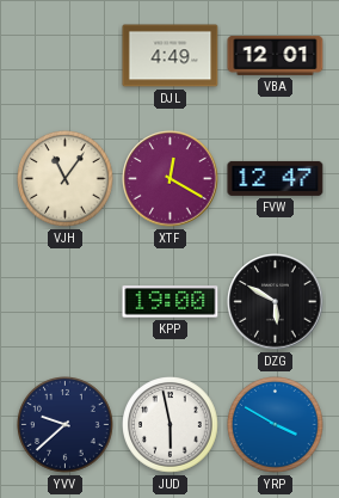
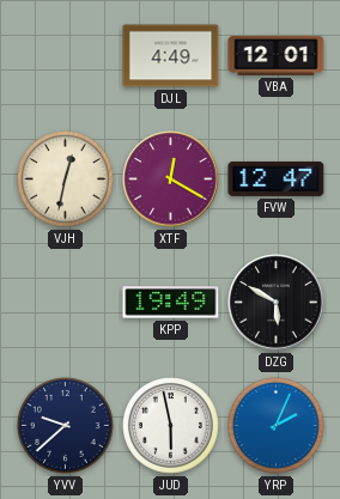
VJH: 11:06 -> 12:32
KPP: 19:00 -> 19:49
YRP: 3:50 -> 2:04
